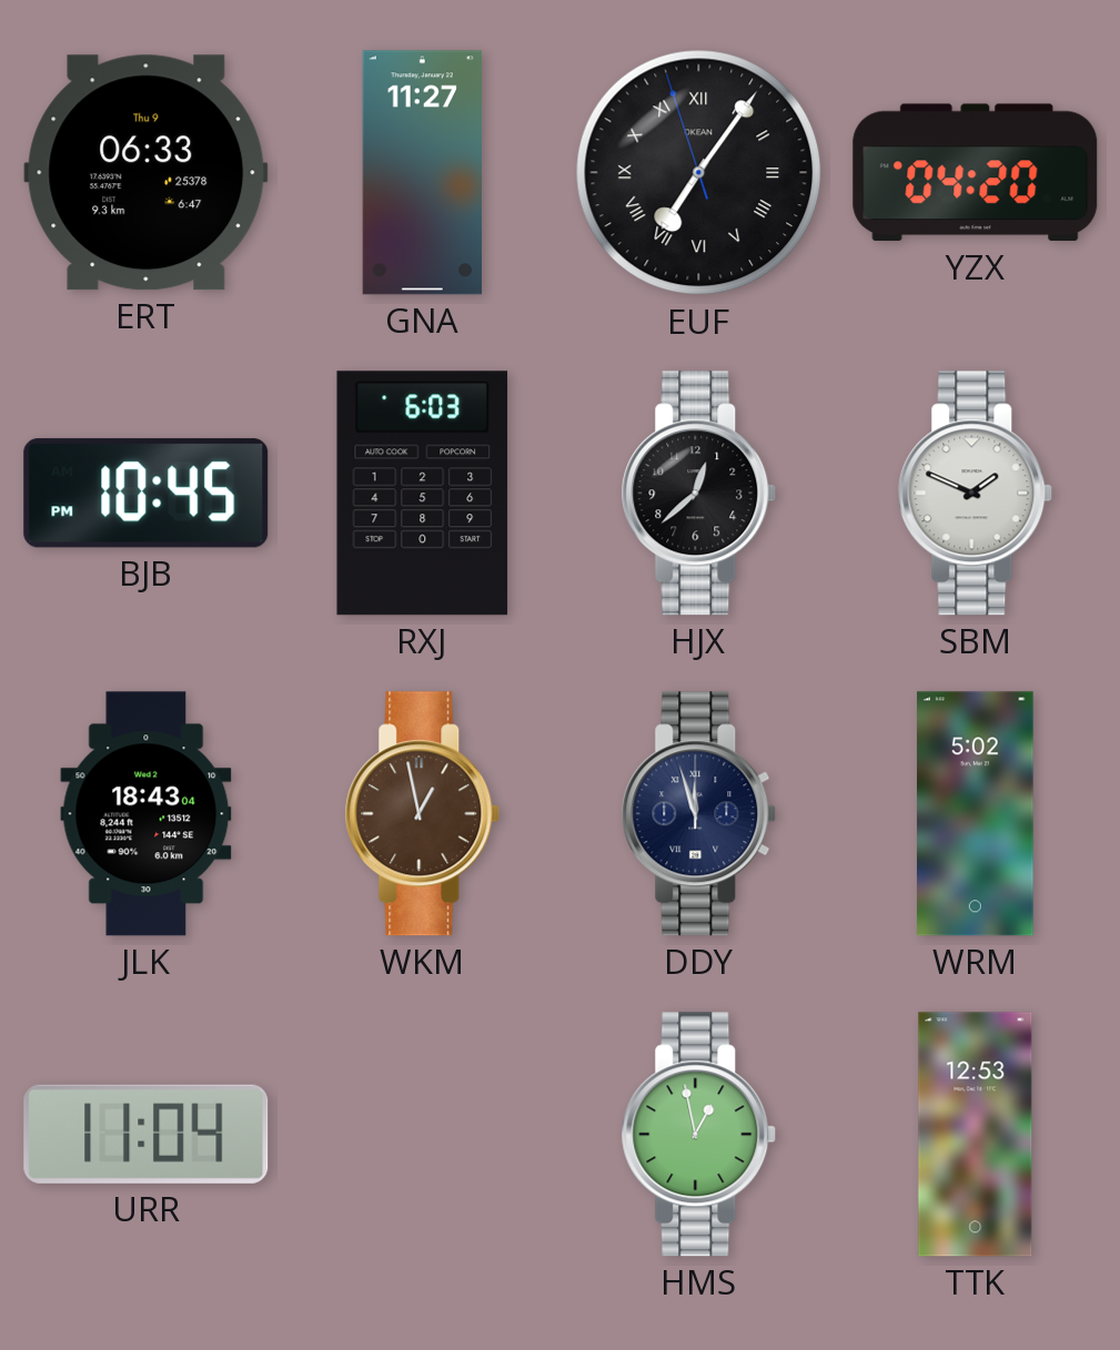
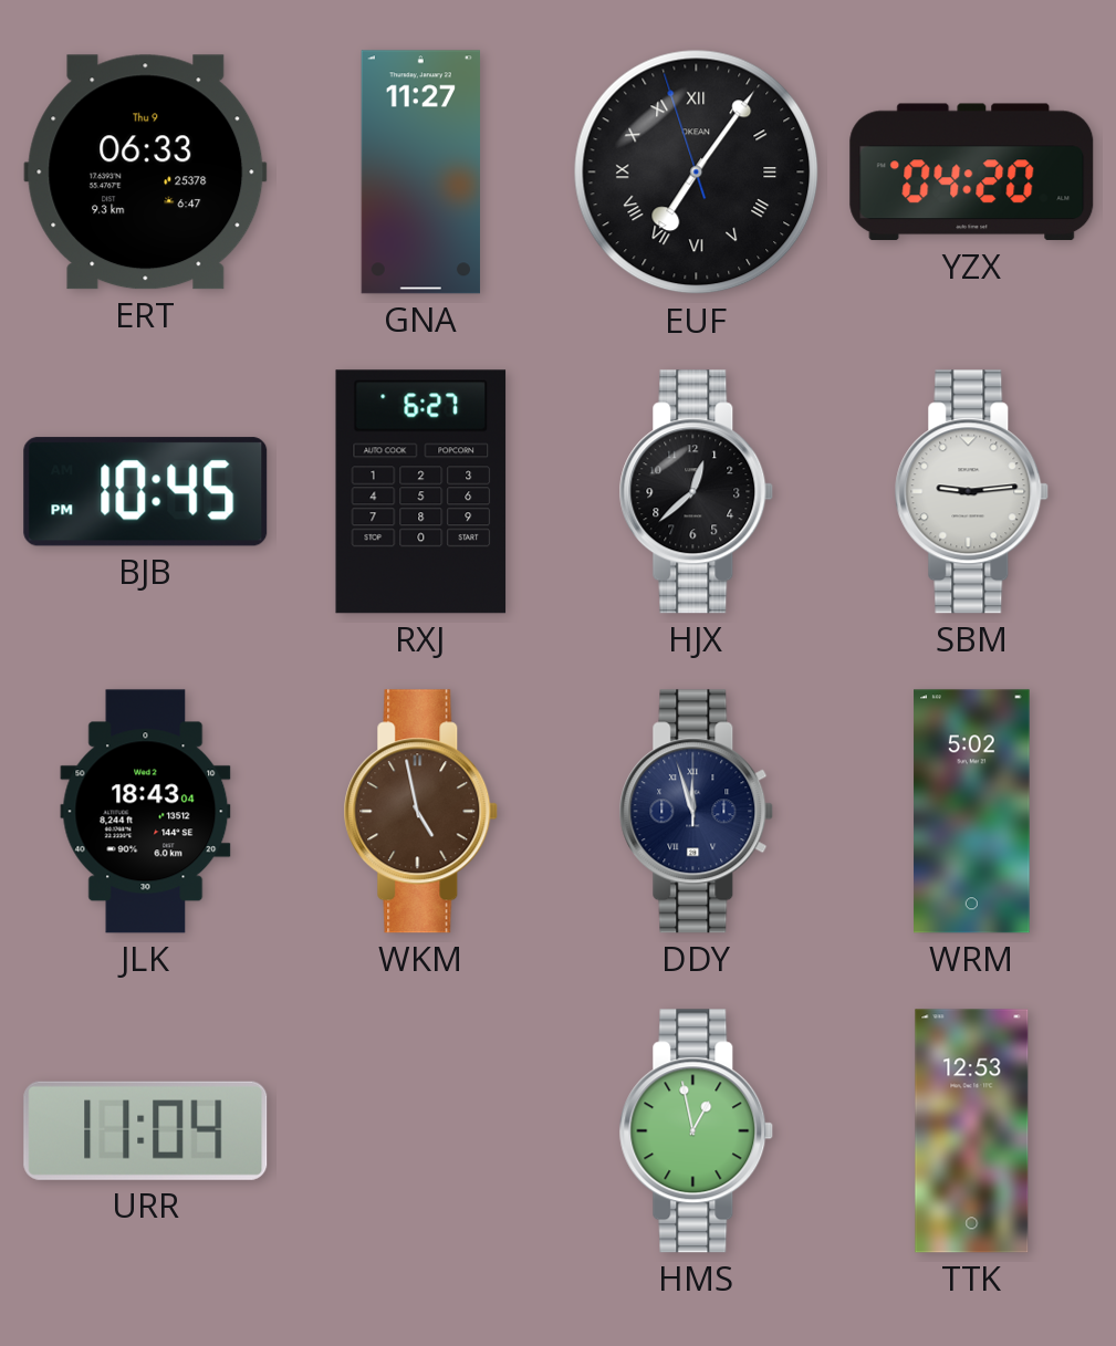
RXJ: 6:03 -> 6:27
SBM: 1:49 -> 9:14
WKM: 12:58 -> 4:58
